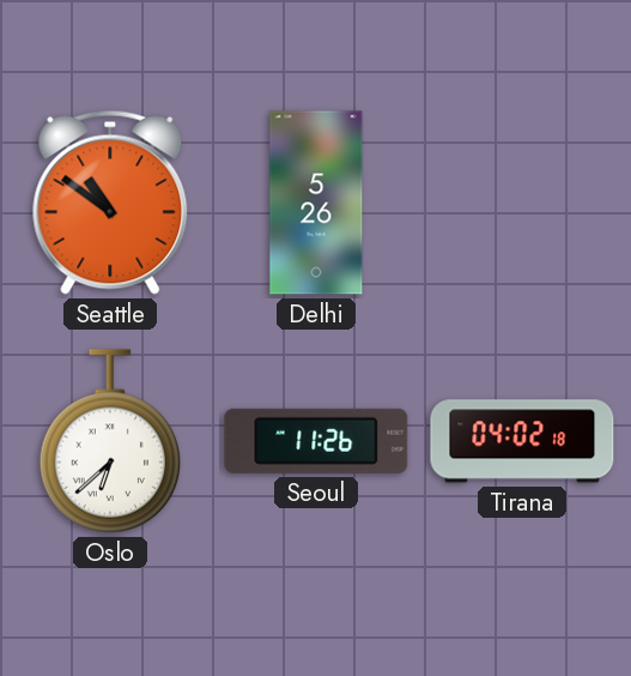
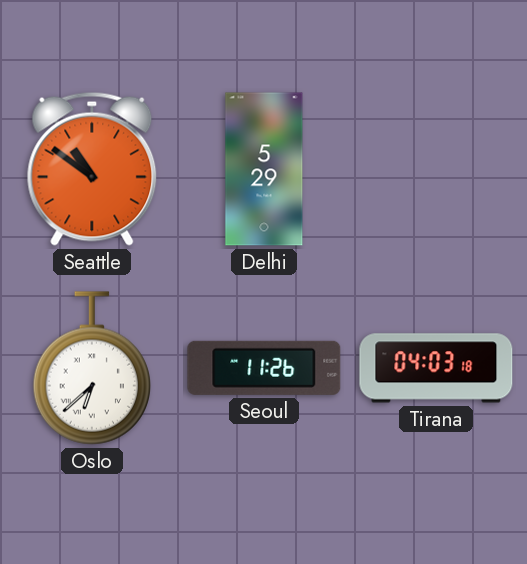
Delhi: 5:26 -> 5:29
Tirana: 04:02 -> 04:03
